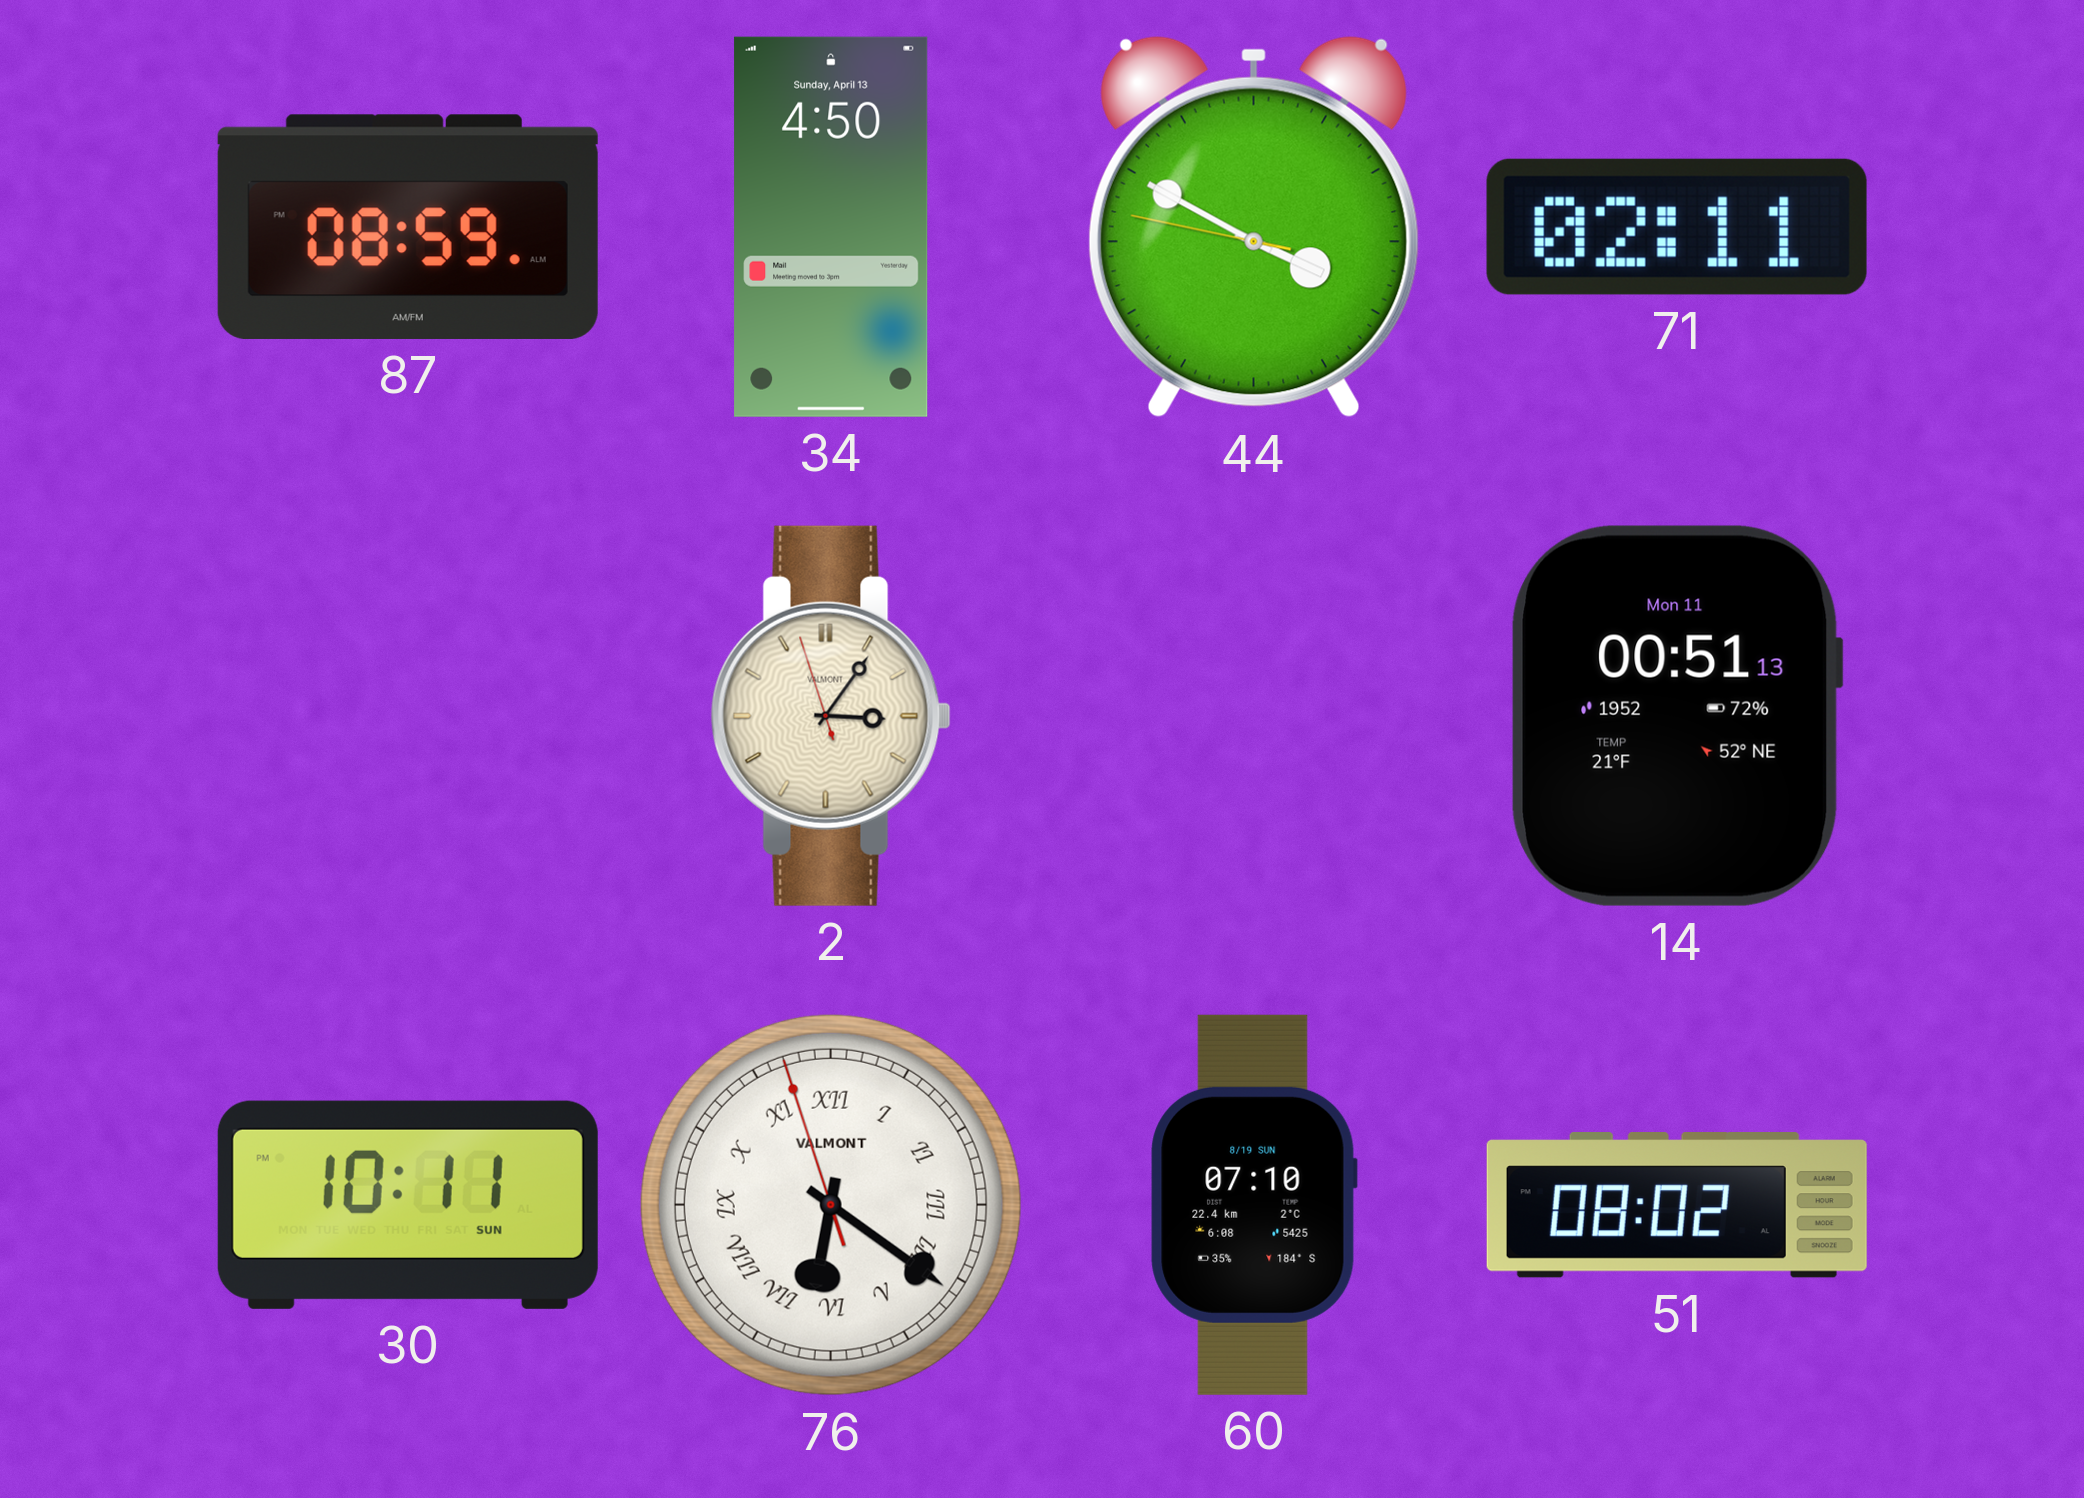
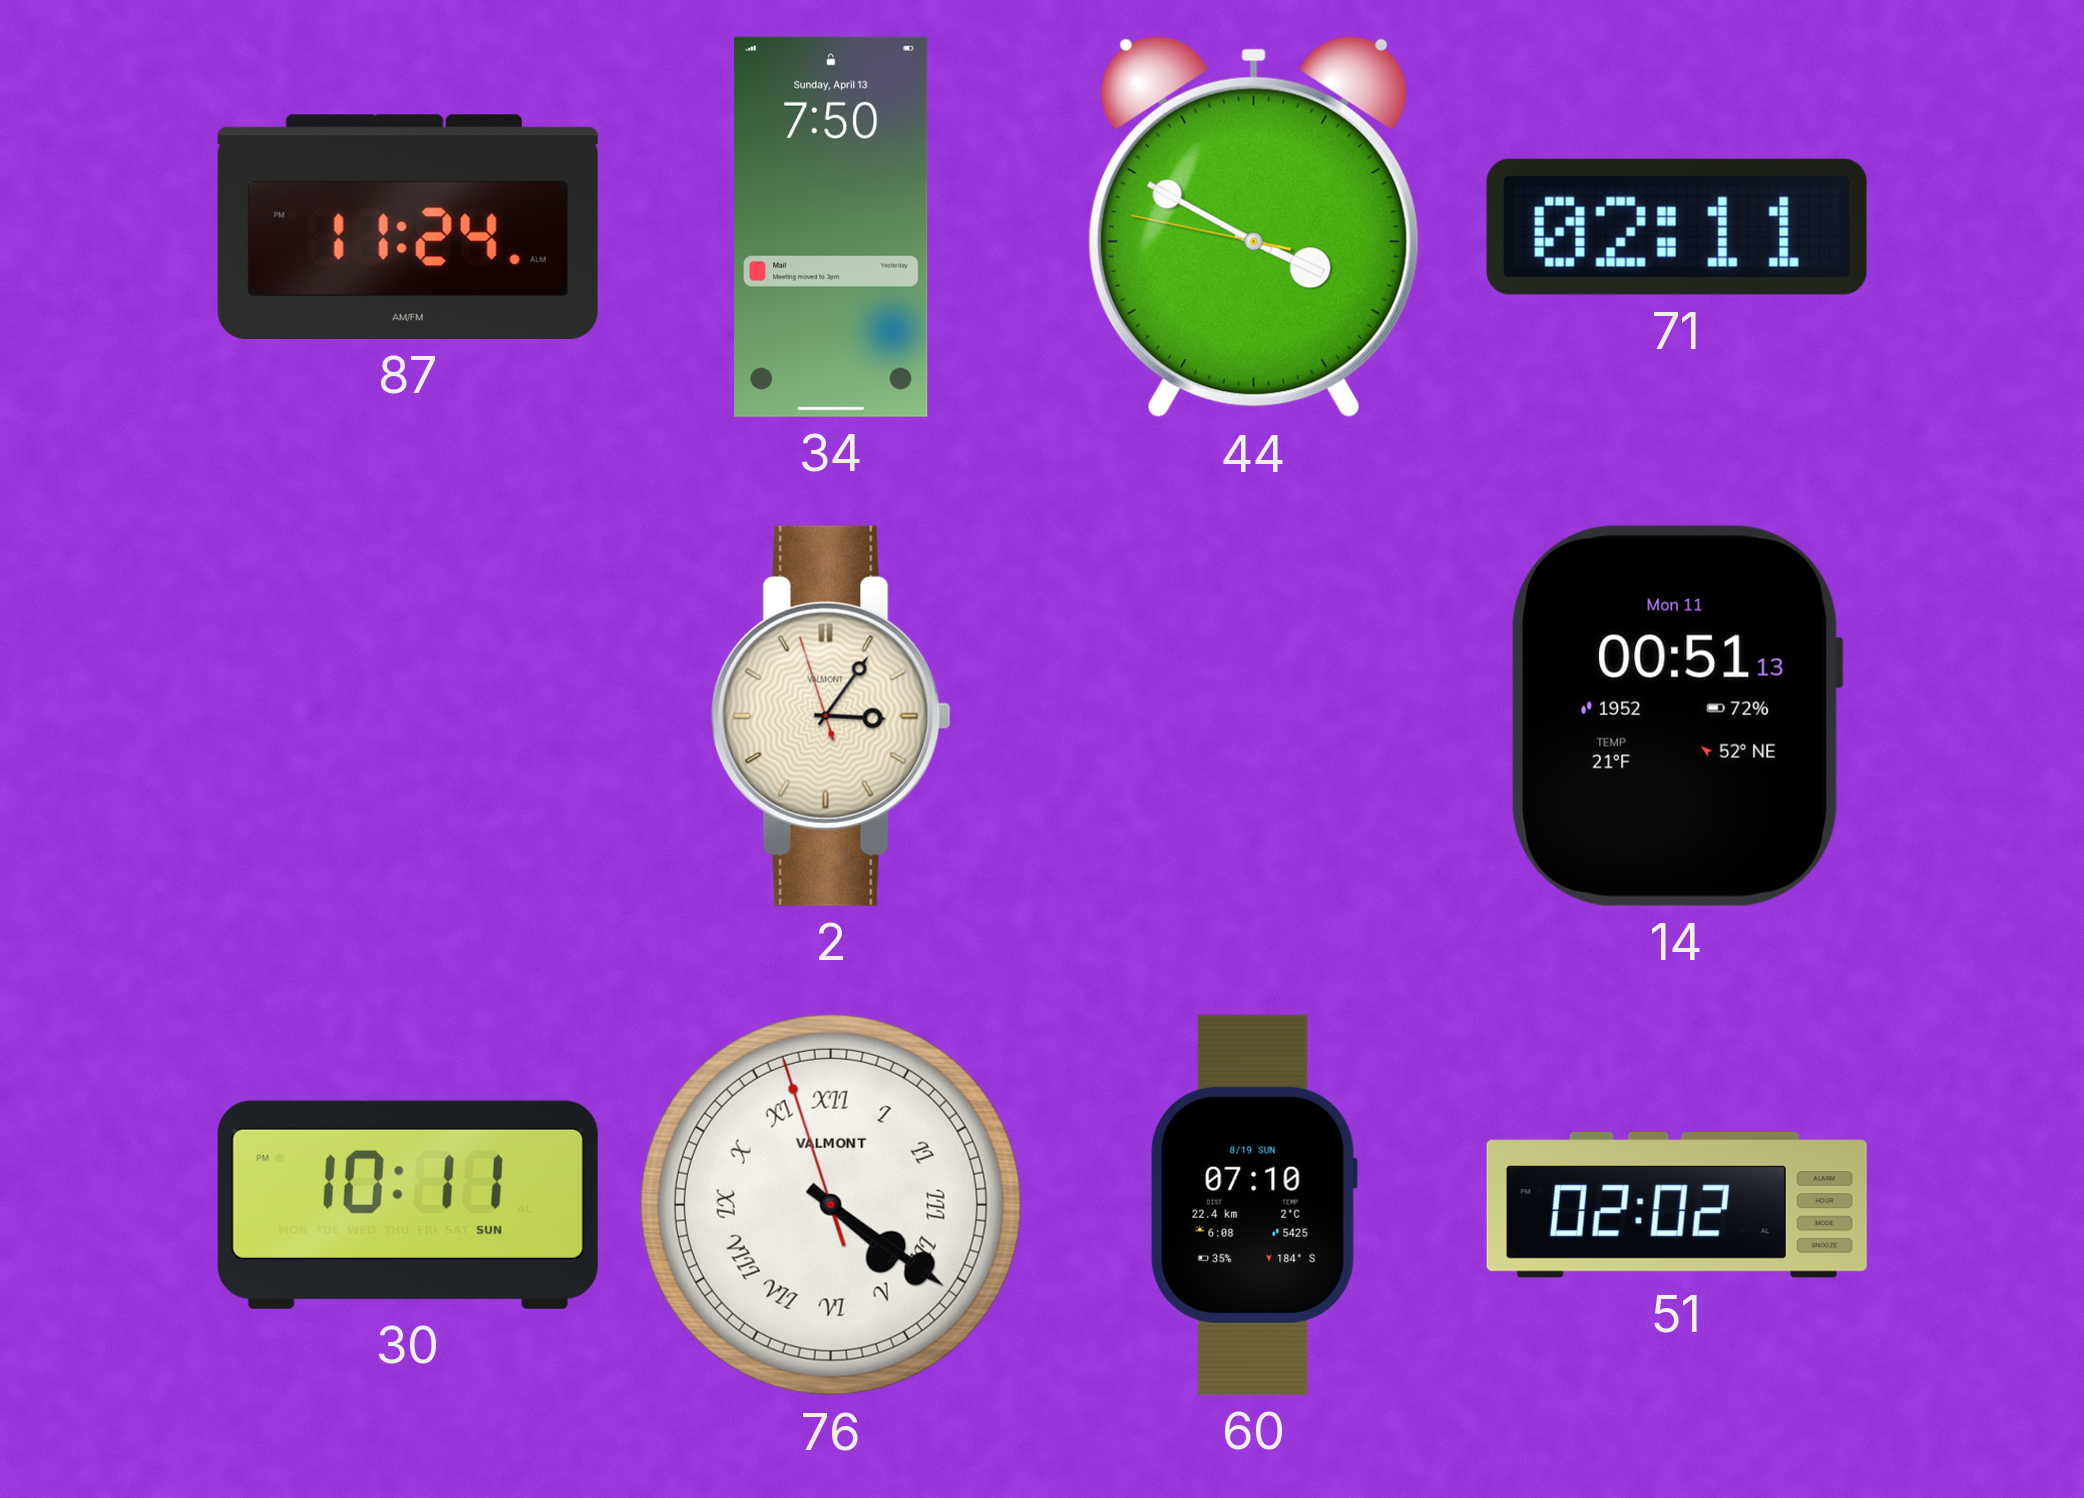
87: 08:59 -> 11:24
34: 4:50 -> 7:50
76: 6:20 -> 4:20
51: 08:02 -> 02:02
